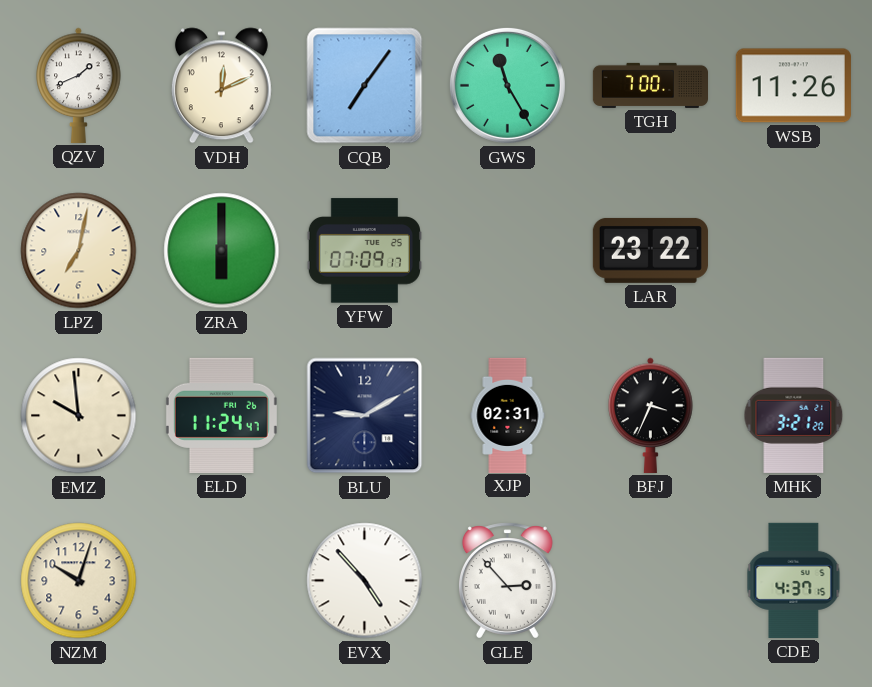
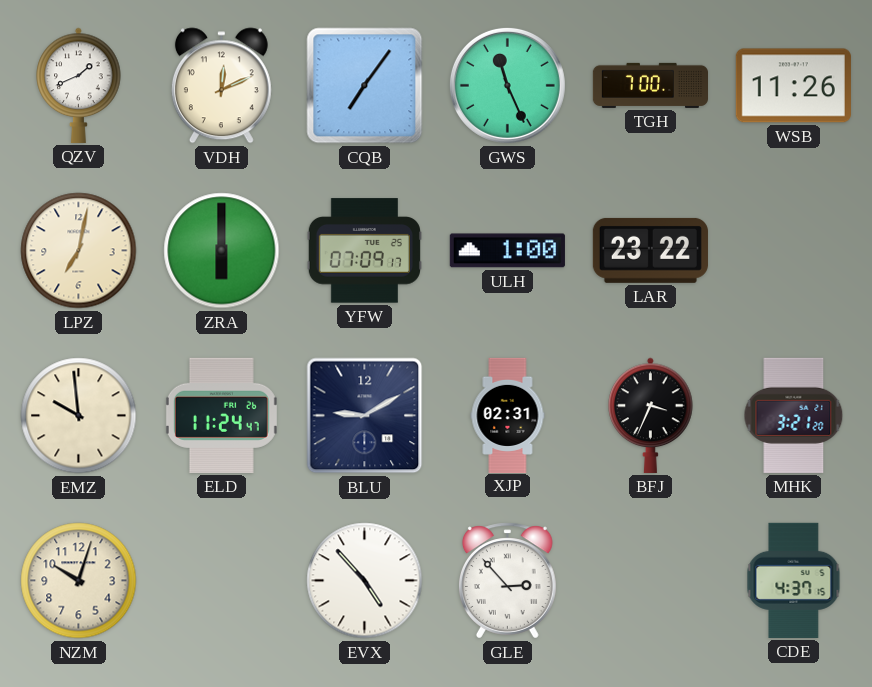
GWS: 11:25 -> 11:26
ULH: none -> 1:00
